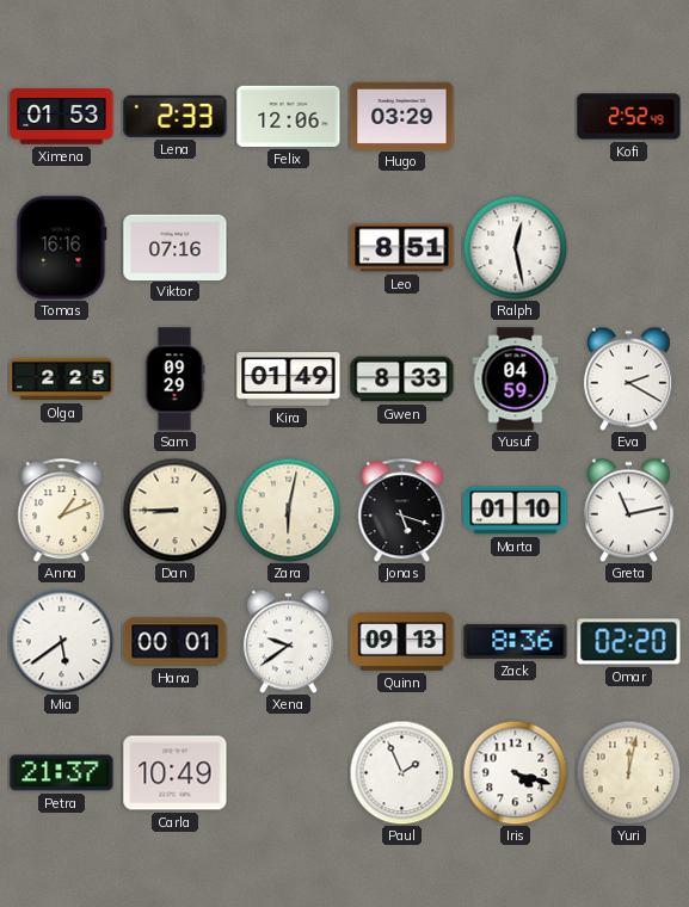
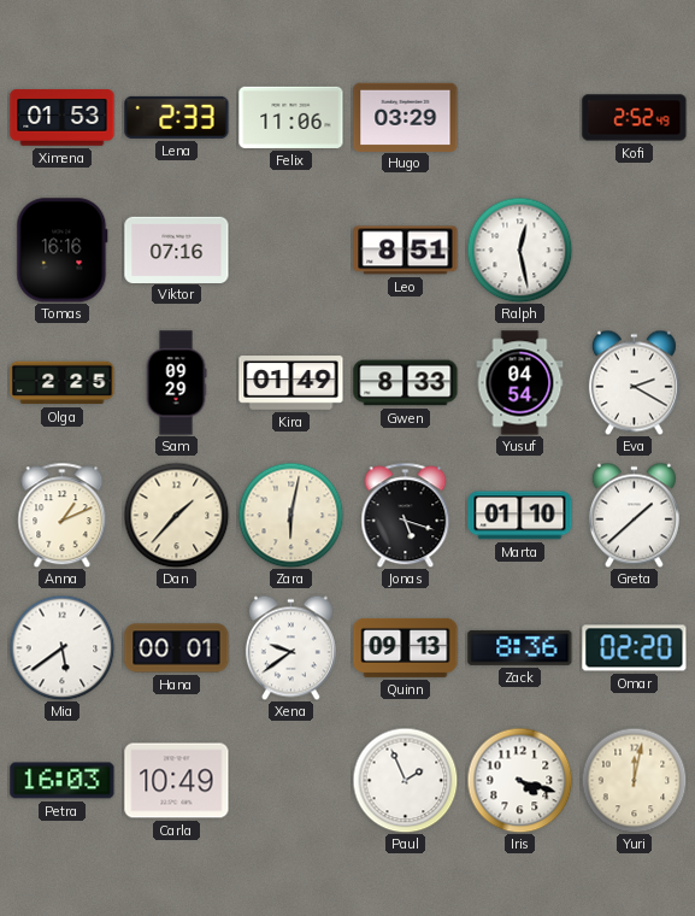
Felix: 12:06 -> 11:06
Yusuf: 04:59 -> 04:54
Dan: 8:45 -> 1:37
Greta: 11:13 -> 1:38
Petra: 21:37 -> 16:03
